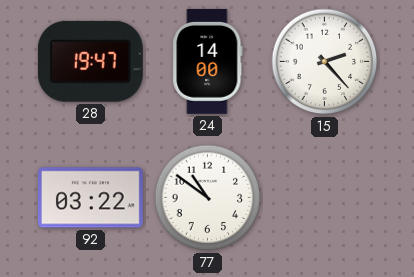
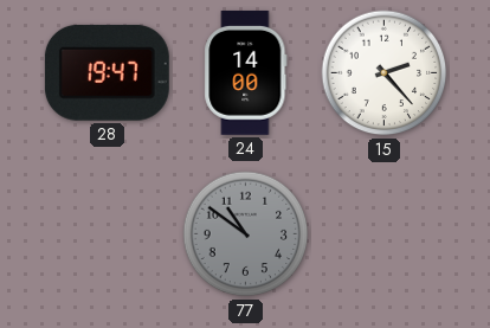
92: 03:22 -> none
77 dial: white -> grey
